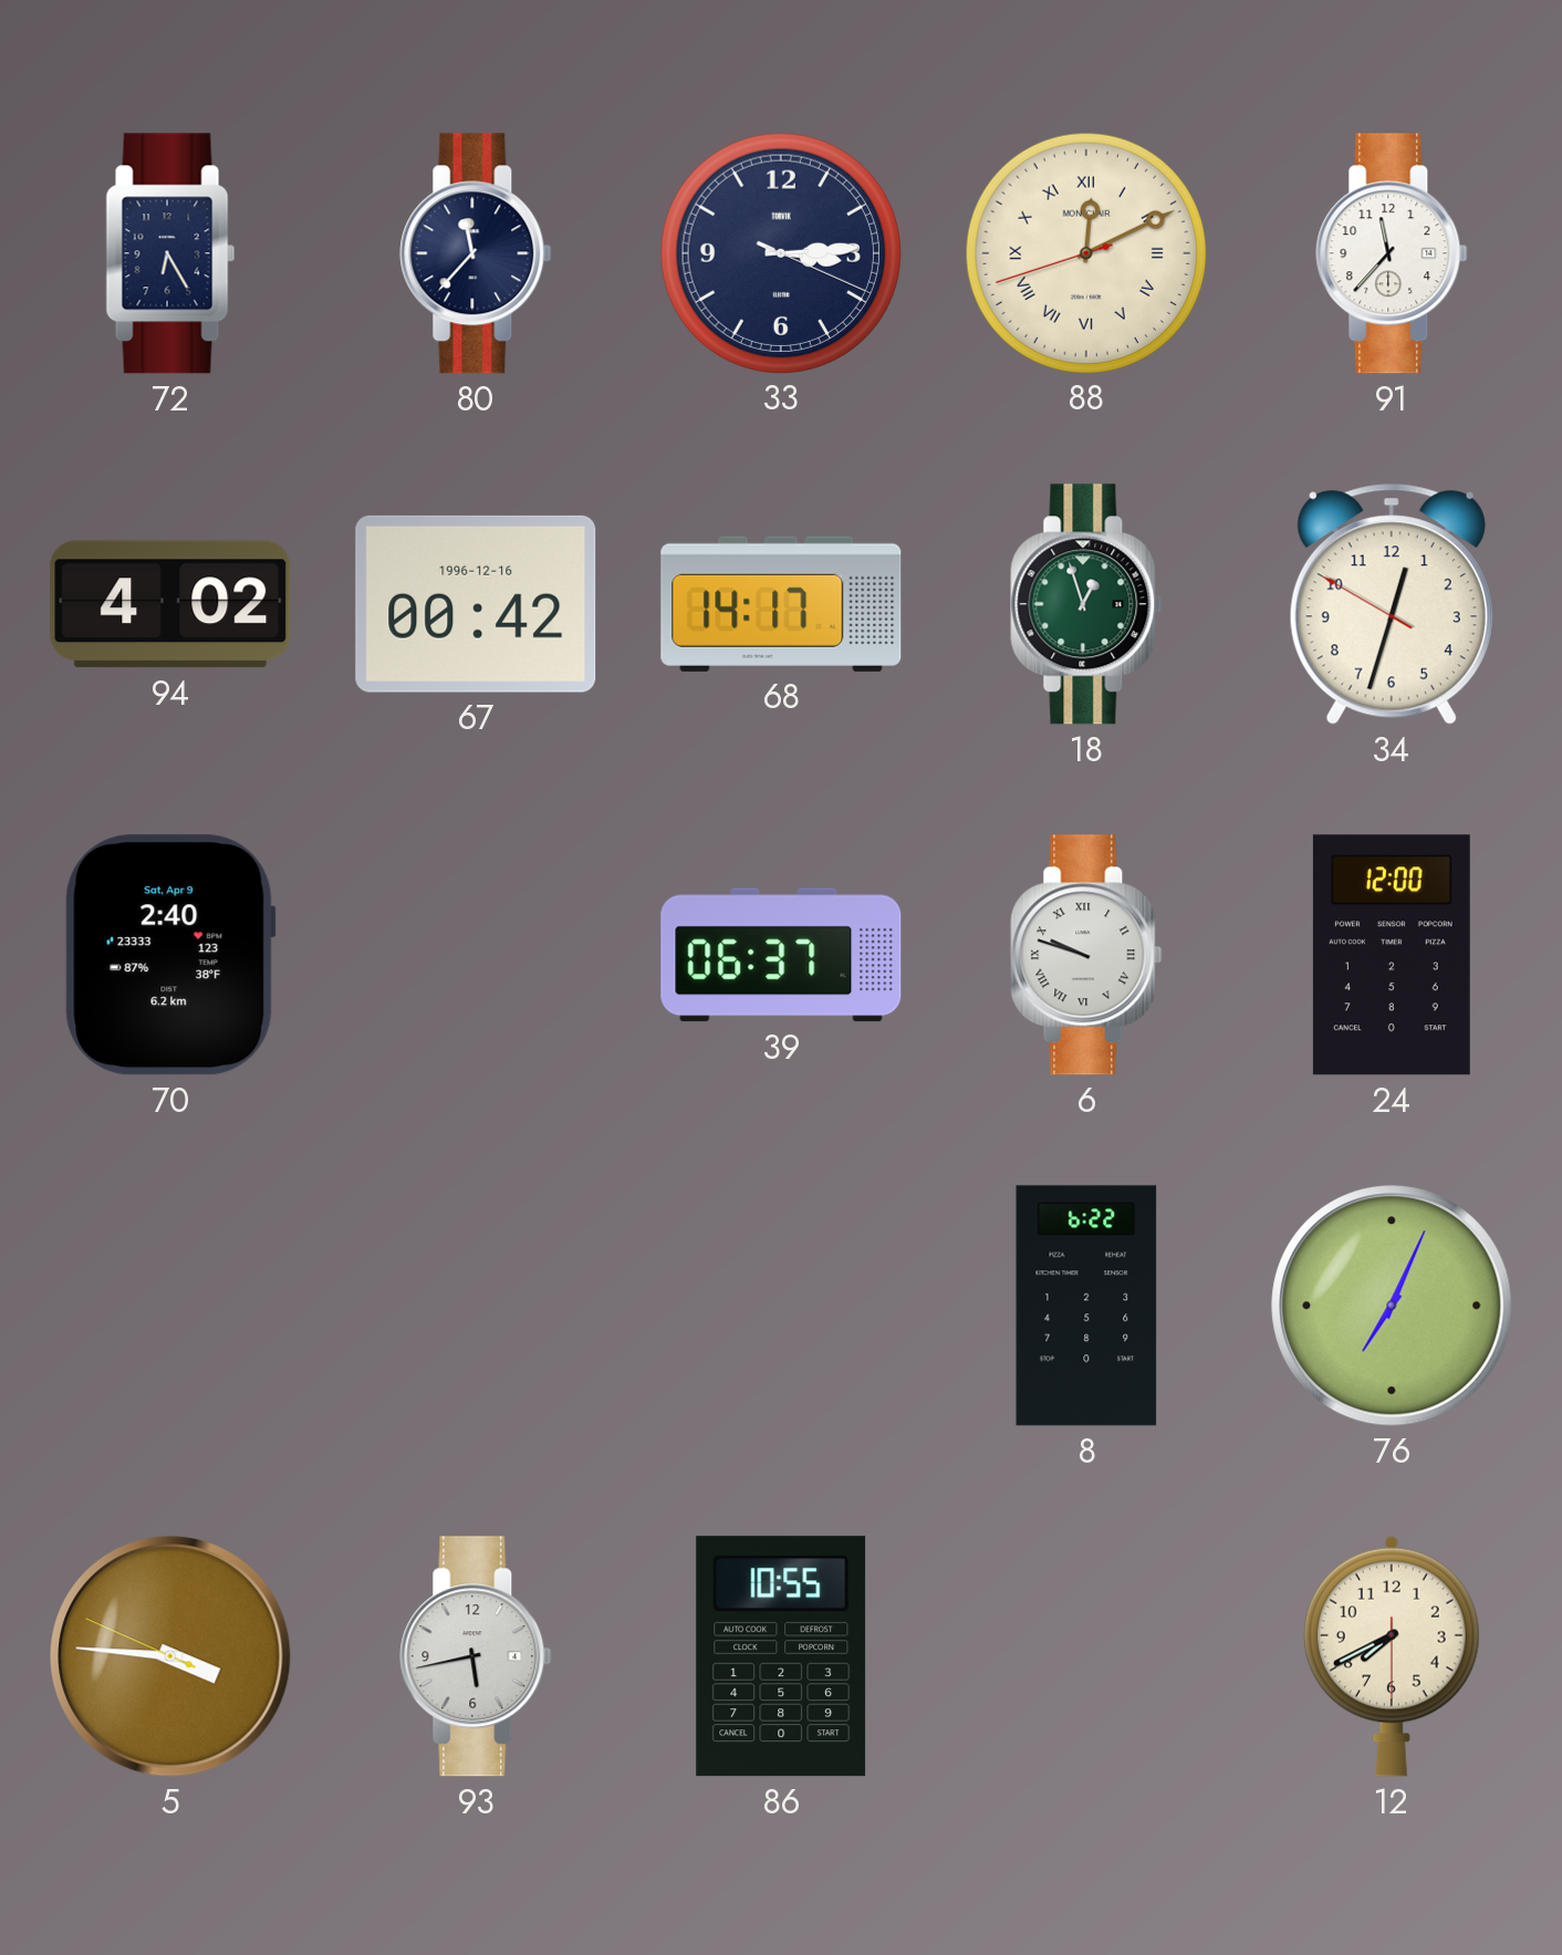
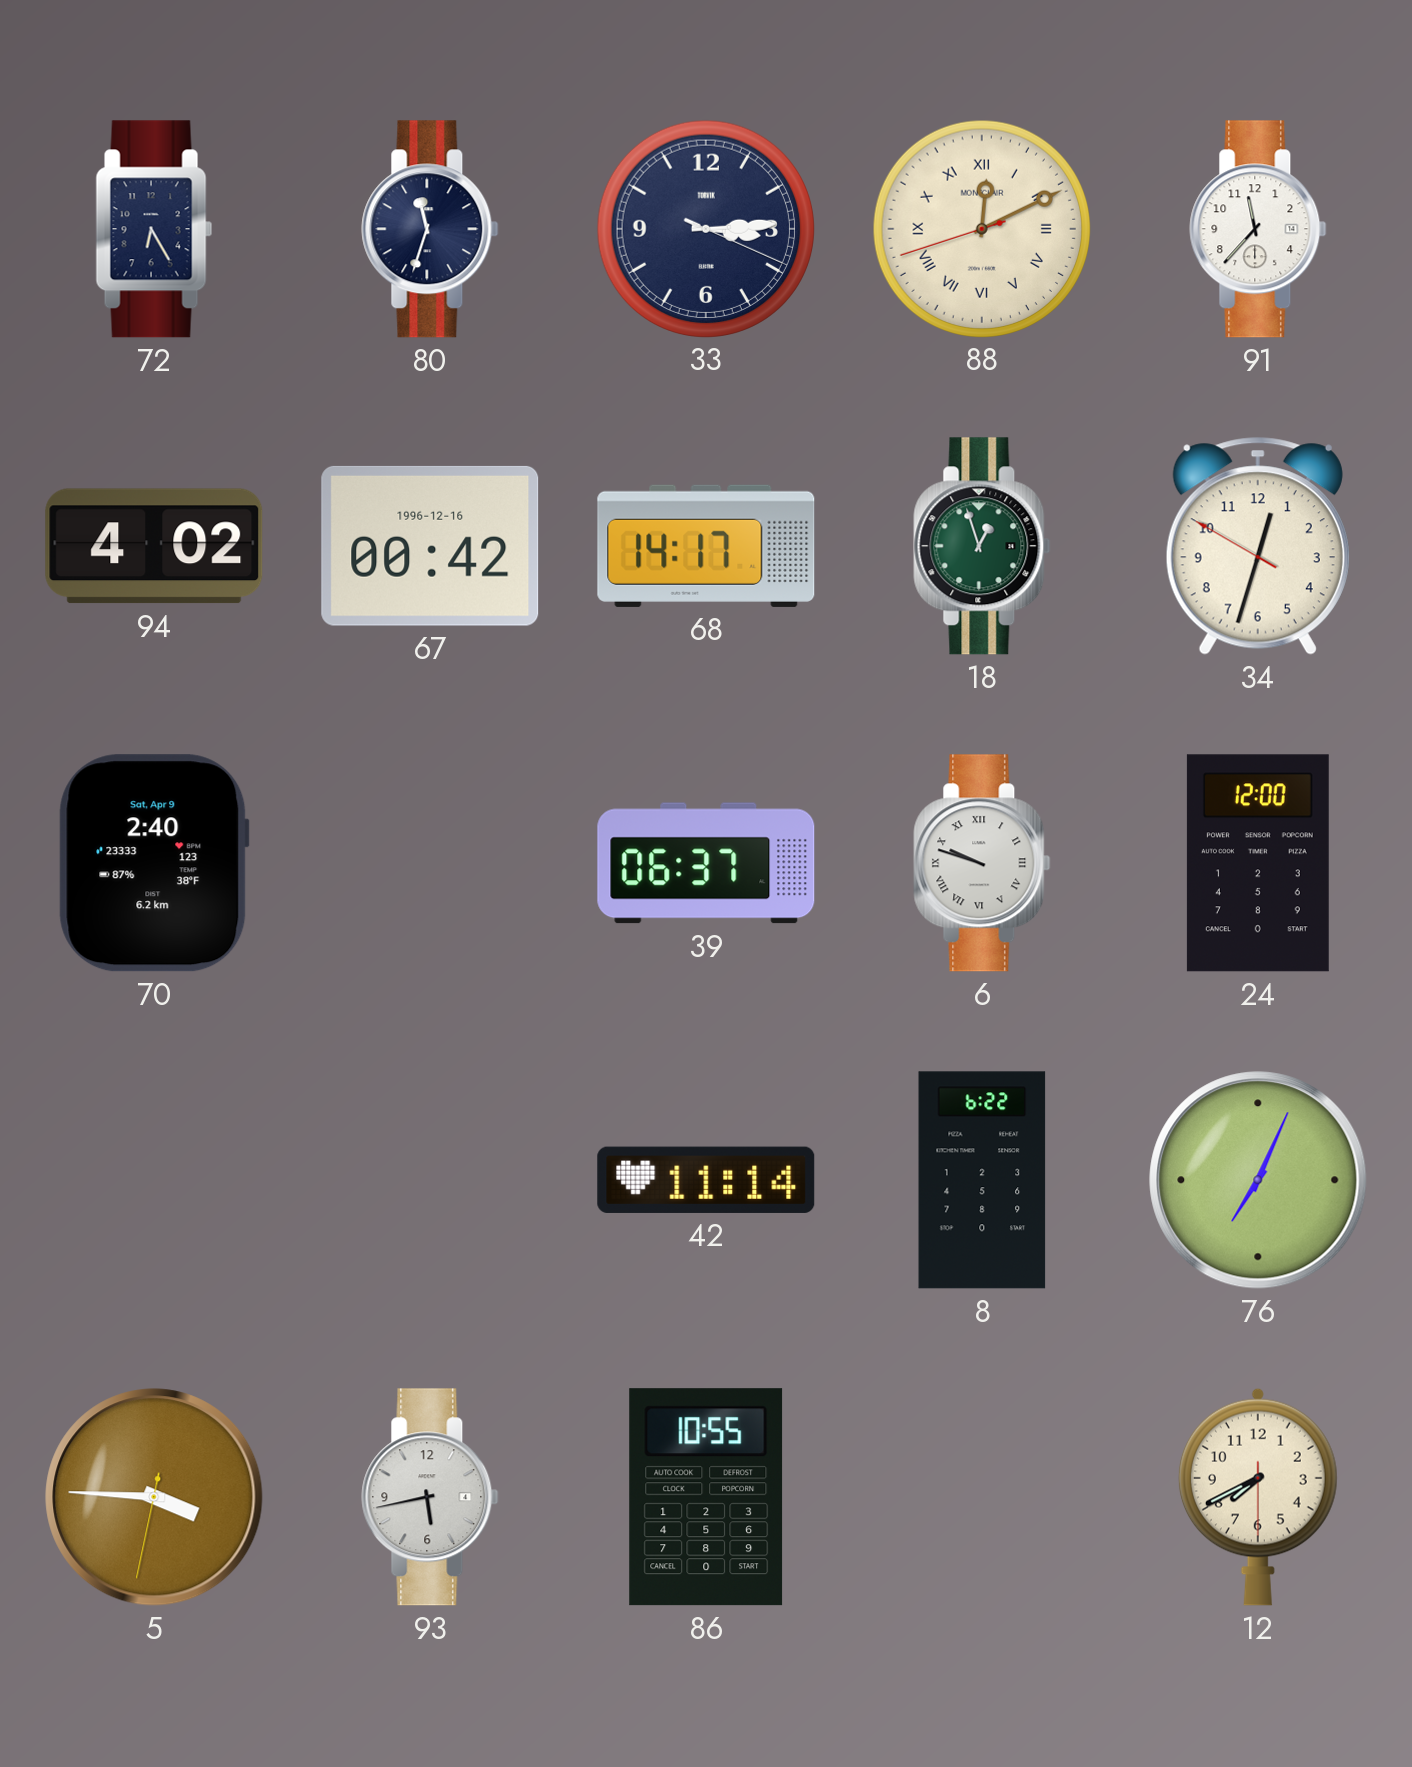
80: 11:37 -> 11:33
42: none -> 11:14
5: 3:45:49 -> 3:45:32
